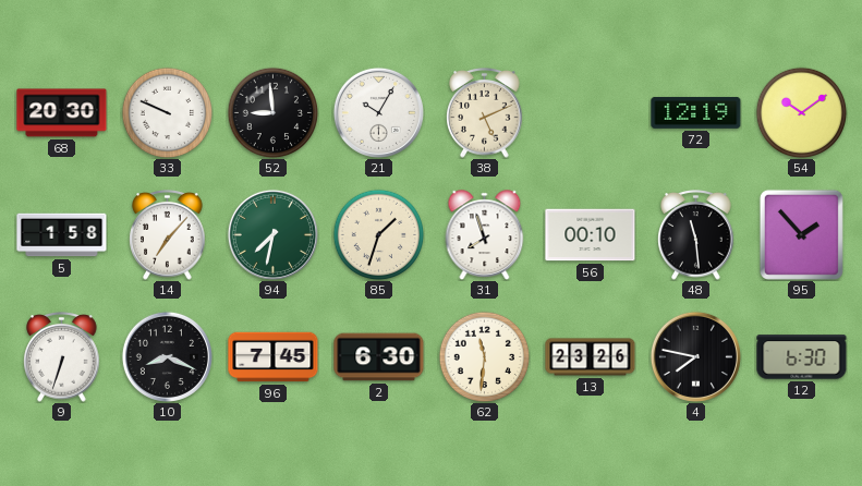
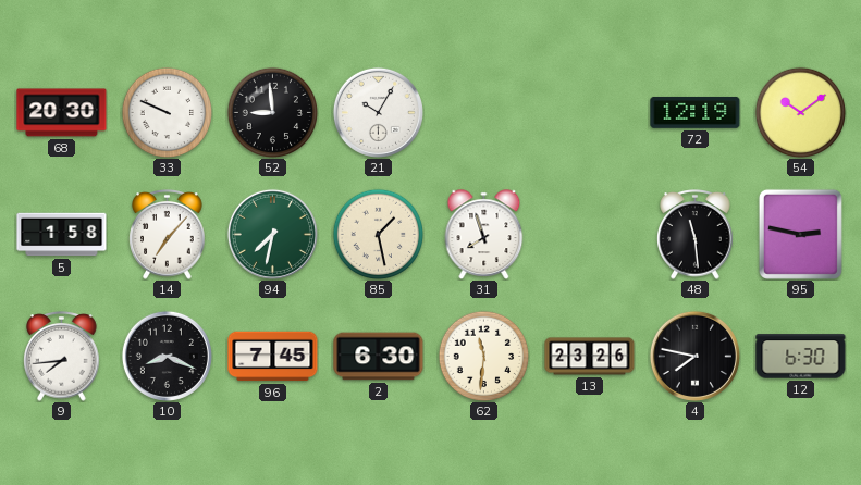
38: 5:11 -> none
85: 1:33 -> 1:28
56: 00:10 -> none
95: 1:53 -> 2:47
9: 6:33 -> 7:44
